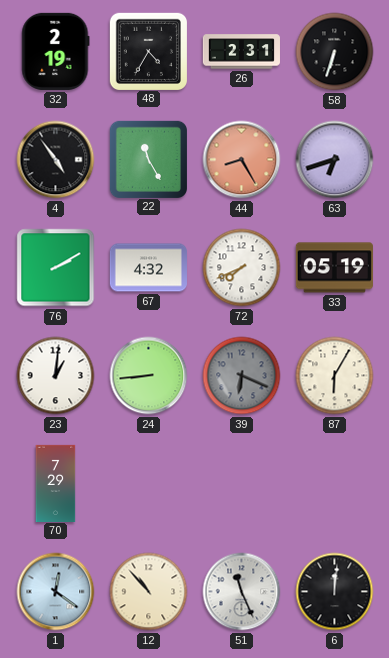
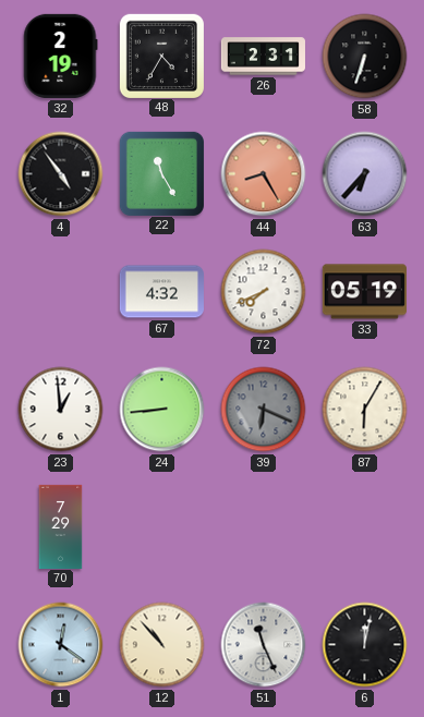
63: 6:42 -> 6:37
76: 2:10 -> none
23: 1:01 -> 12:59
6: 12:01 -> 12:02
